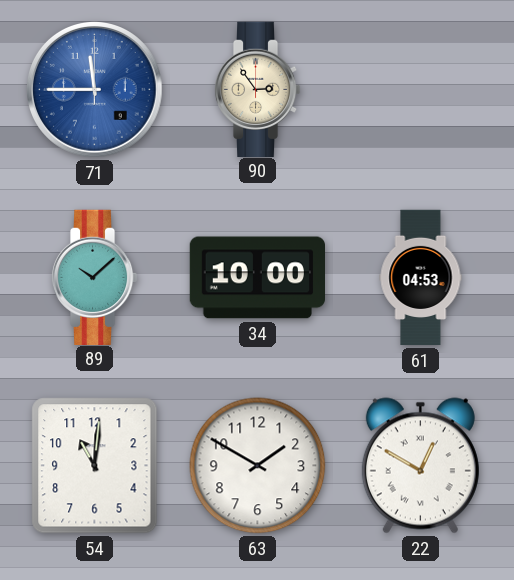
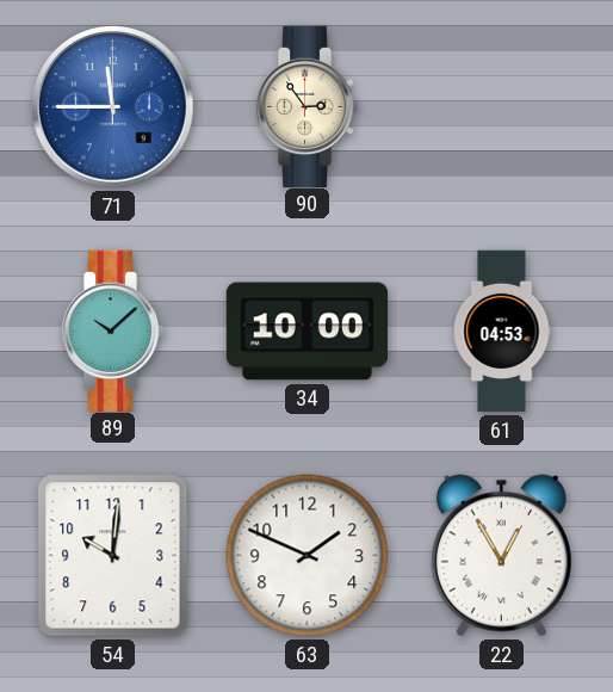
54: 11:01 -> 10:01
63: 1:50 -> 1:49
22: 12:50 -> 12:55
